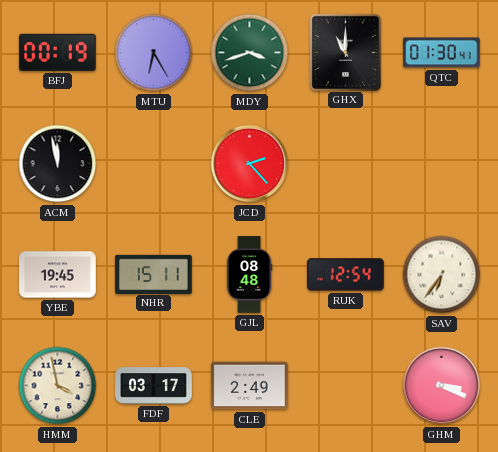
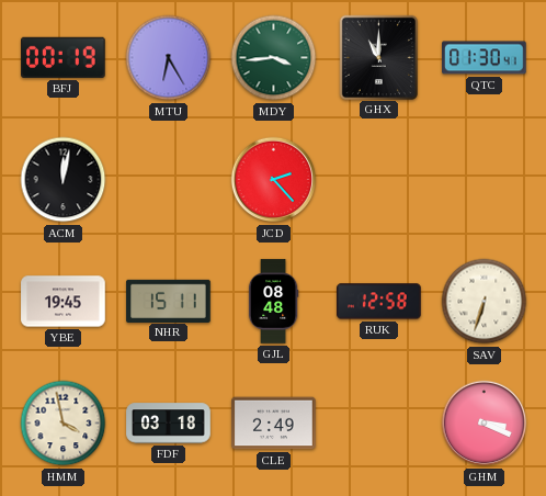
MDY: 3:42 -> 3:44
ACM: 11:58 -> 12:02
RUK: 12:54 -> 12:58
SAV: 6:36 -> 6:33
FDF: 03:17 -> 03:18
